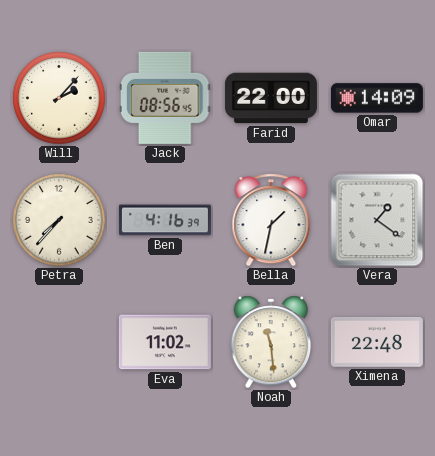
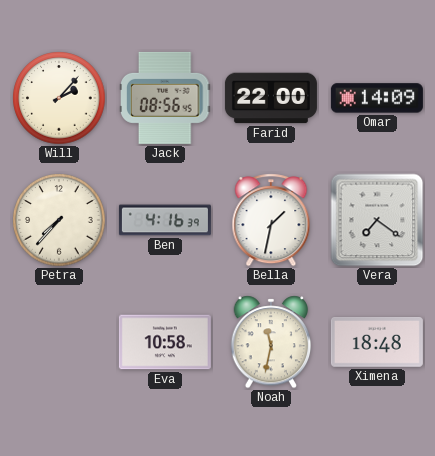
Vera: 1:21 -> 7:21
Eva: 11:02 -> 10:58
Noah: 11:29 -> 11:32
Ximena: 22:48 -> 18:48
